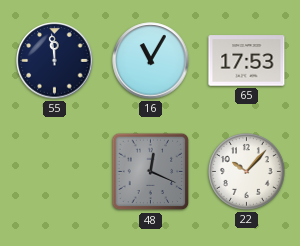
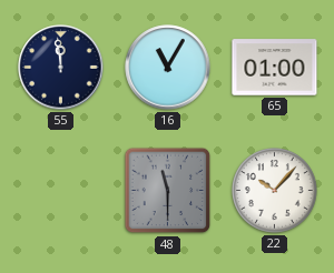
65: 17:53 -> 01:00
48: 12:19 -> 11:30
